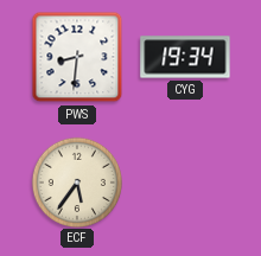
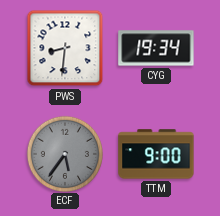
ECF dial: cream -> grey
TTM: none -> 9:00
